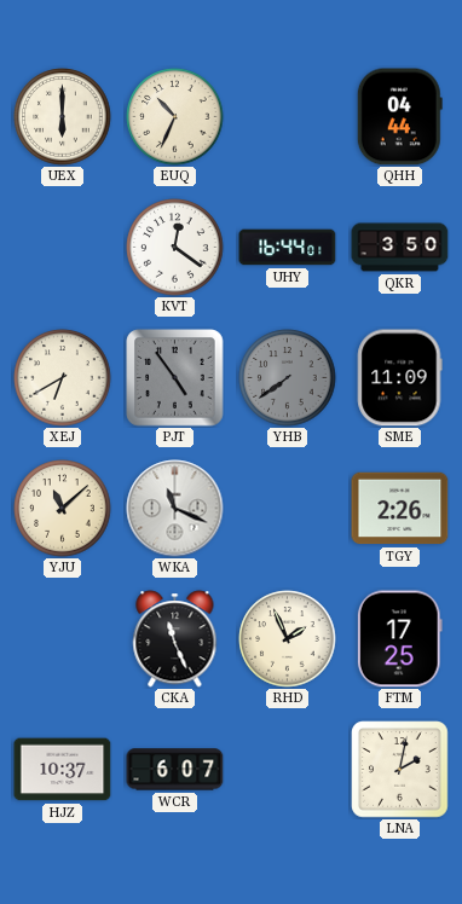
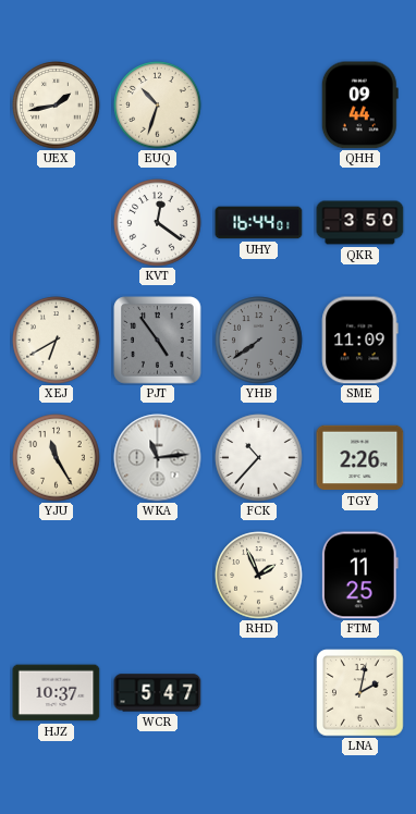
UEX: 6:00 -> 1:43
EUQ: 10:34 -> 10:33
QHH: 04:44 -> 09:44
YJU: 11:08 -> 11:25
WKA: 11:19 -> 11:14
FCK: none -> 10:37
CKA: 11:26 -> none
FTM: 17:25 -> 11:25
WCR: 6:07 -> 5:47
